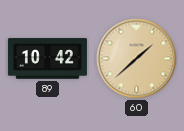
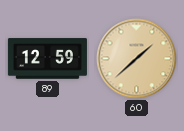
89: 10:42 -> 12:59
